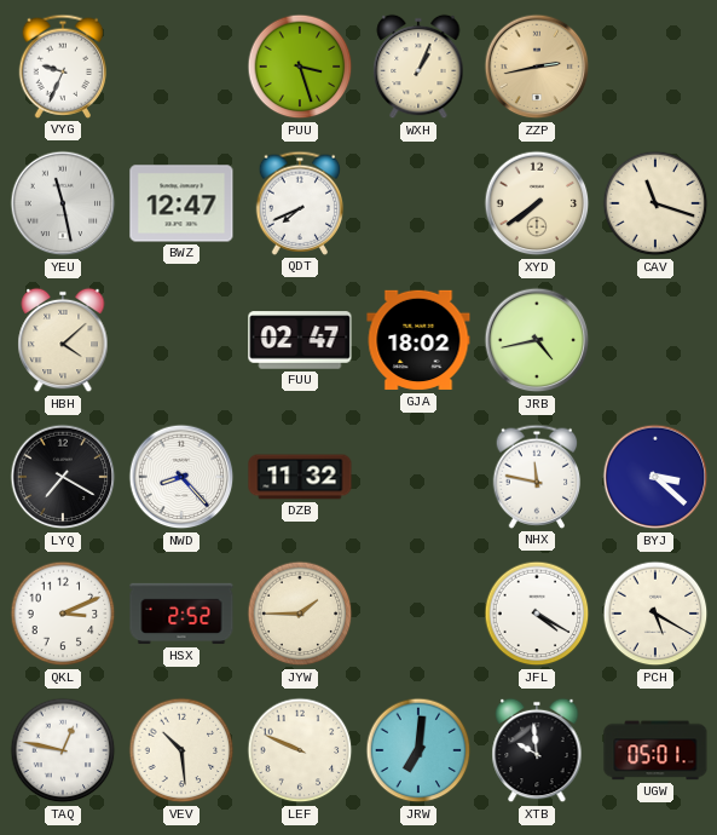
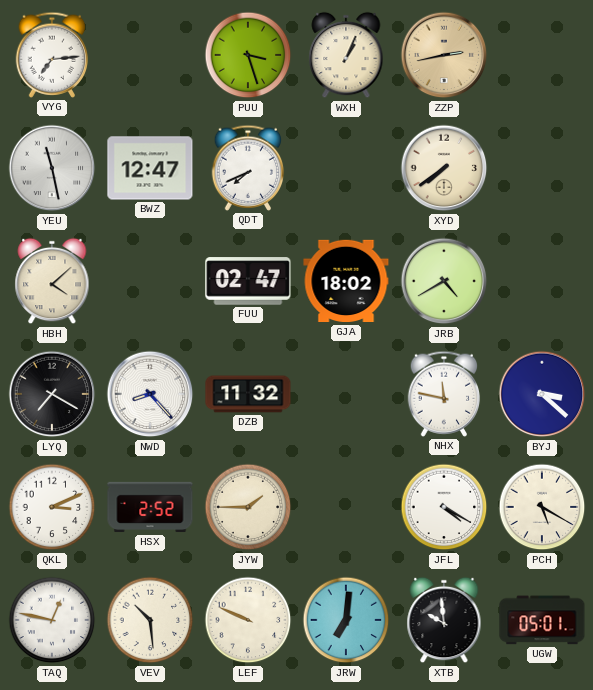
VYG: 9:34 -> 7:14
CAV: 11:18 -> none
JRB: 4:43 -> 4:40
